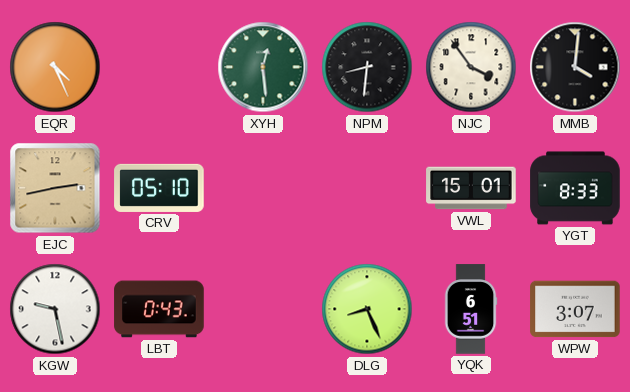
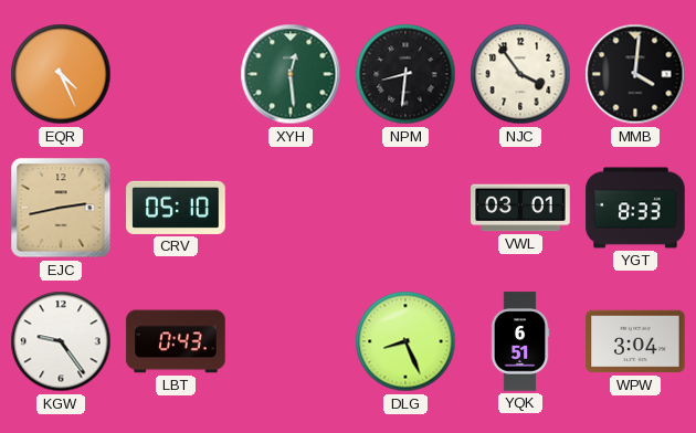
VWL: 15:01 -> 03:01
KGW: 9:28 -> 9:24
WPW: 3:07 -> 3:04
